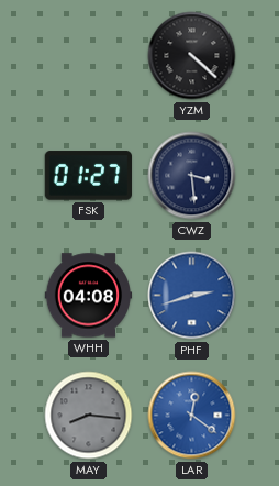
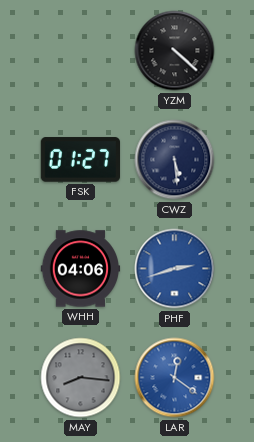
CWZ: 3:29 -> 5:29
WHH: 04:08 -> 04:06
